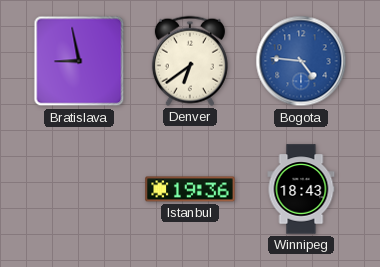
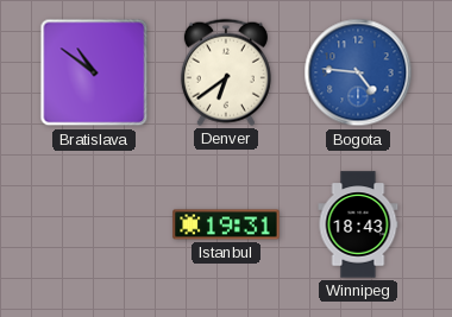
Bratislava: 8:58 -> 10:51
Istanbul: 19:36 -> 19:31
